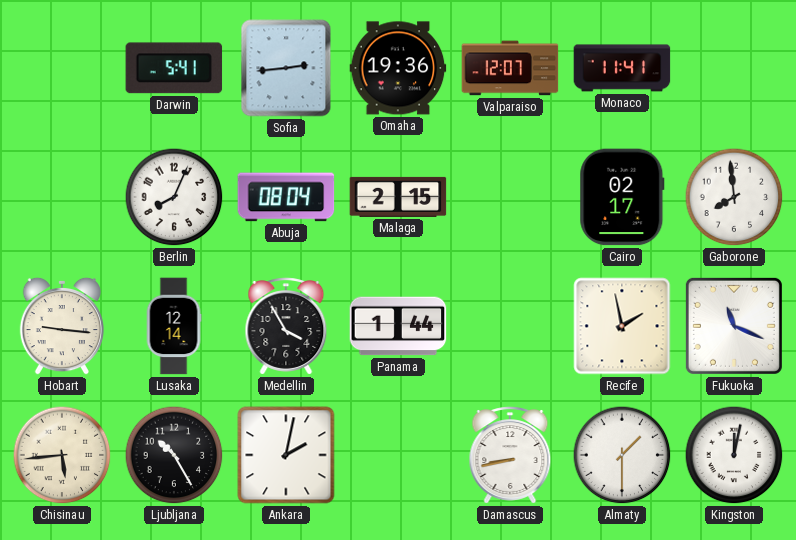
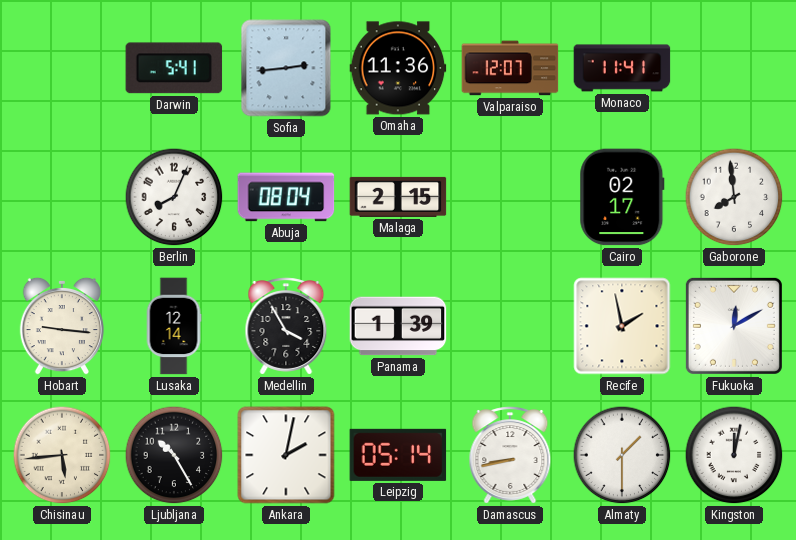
Omaha: 19:36 -> 11:36
Panama: 1:44 -> 1:39
Fukuoka: 11:19 -> 12:10
Leipzig: none -> 05:14
